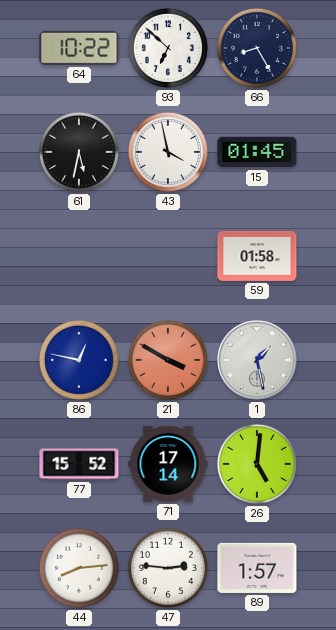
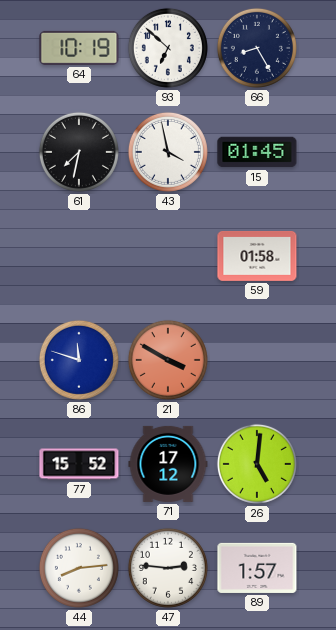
64: 10:22 -> 10:19
61: 5:32 -> 7:32
86: 12:47 -> 11:48
1: 1:28 -> none
71: 17:14 -> 17:12
